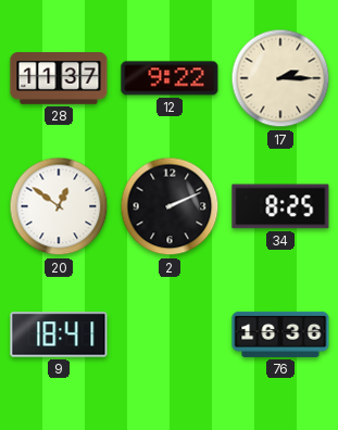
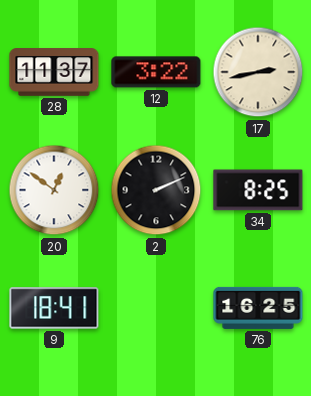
12: 9:22 -> 3:22
17: 2:15 -> 2:43
76: 16:36 -> 16:25
